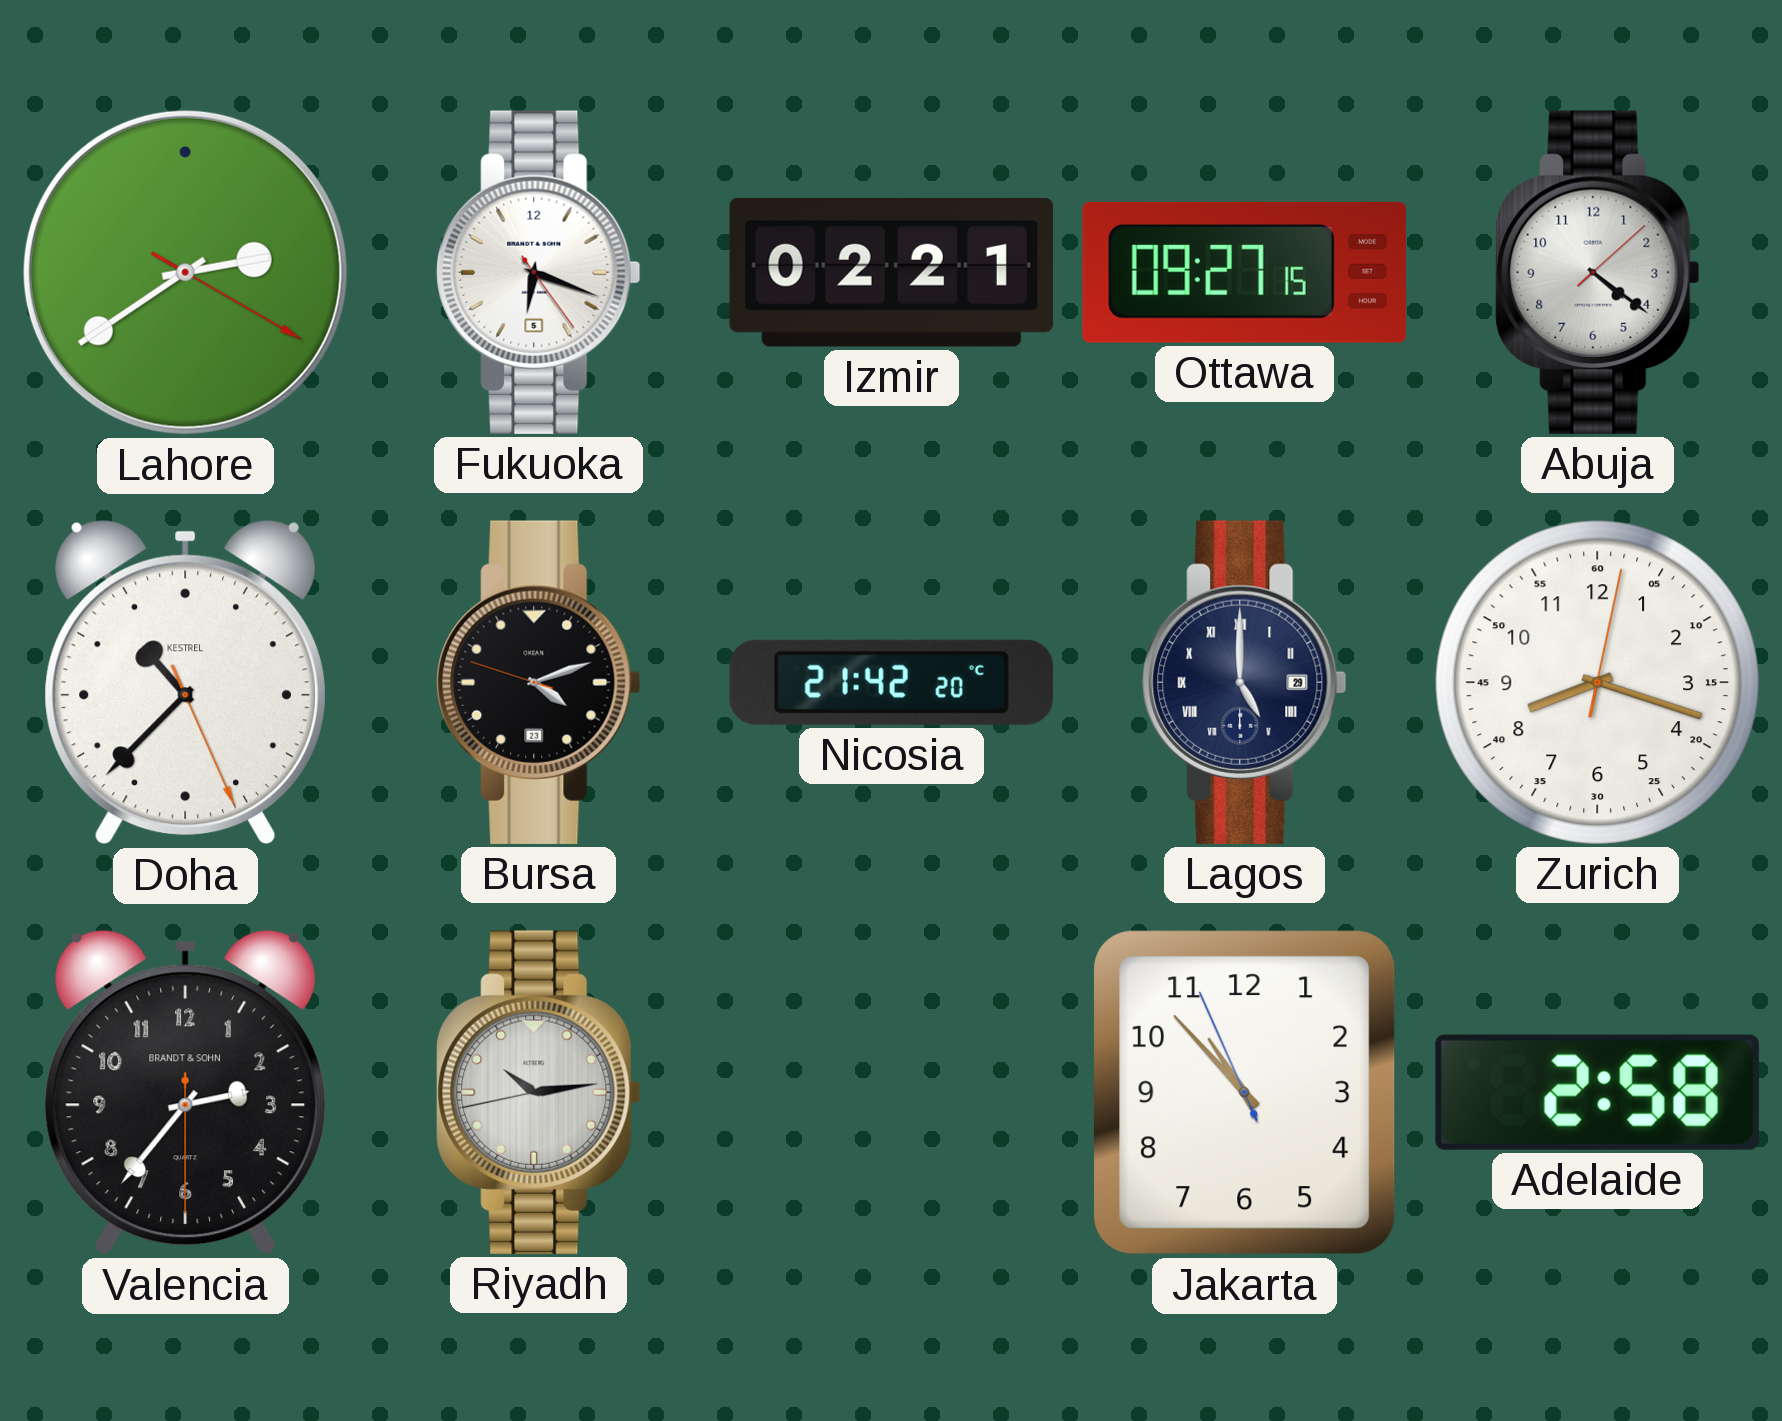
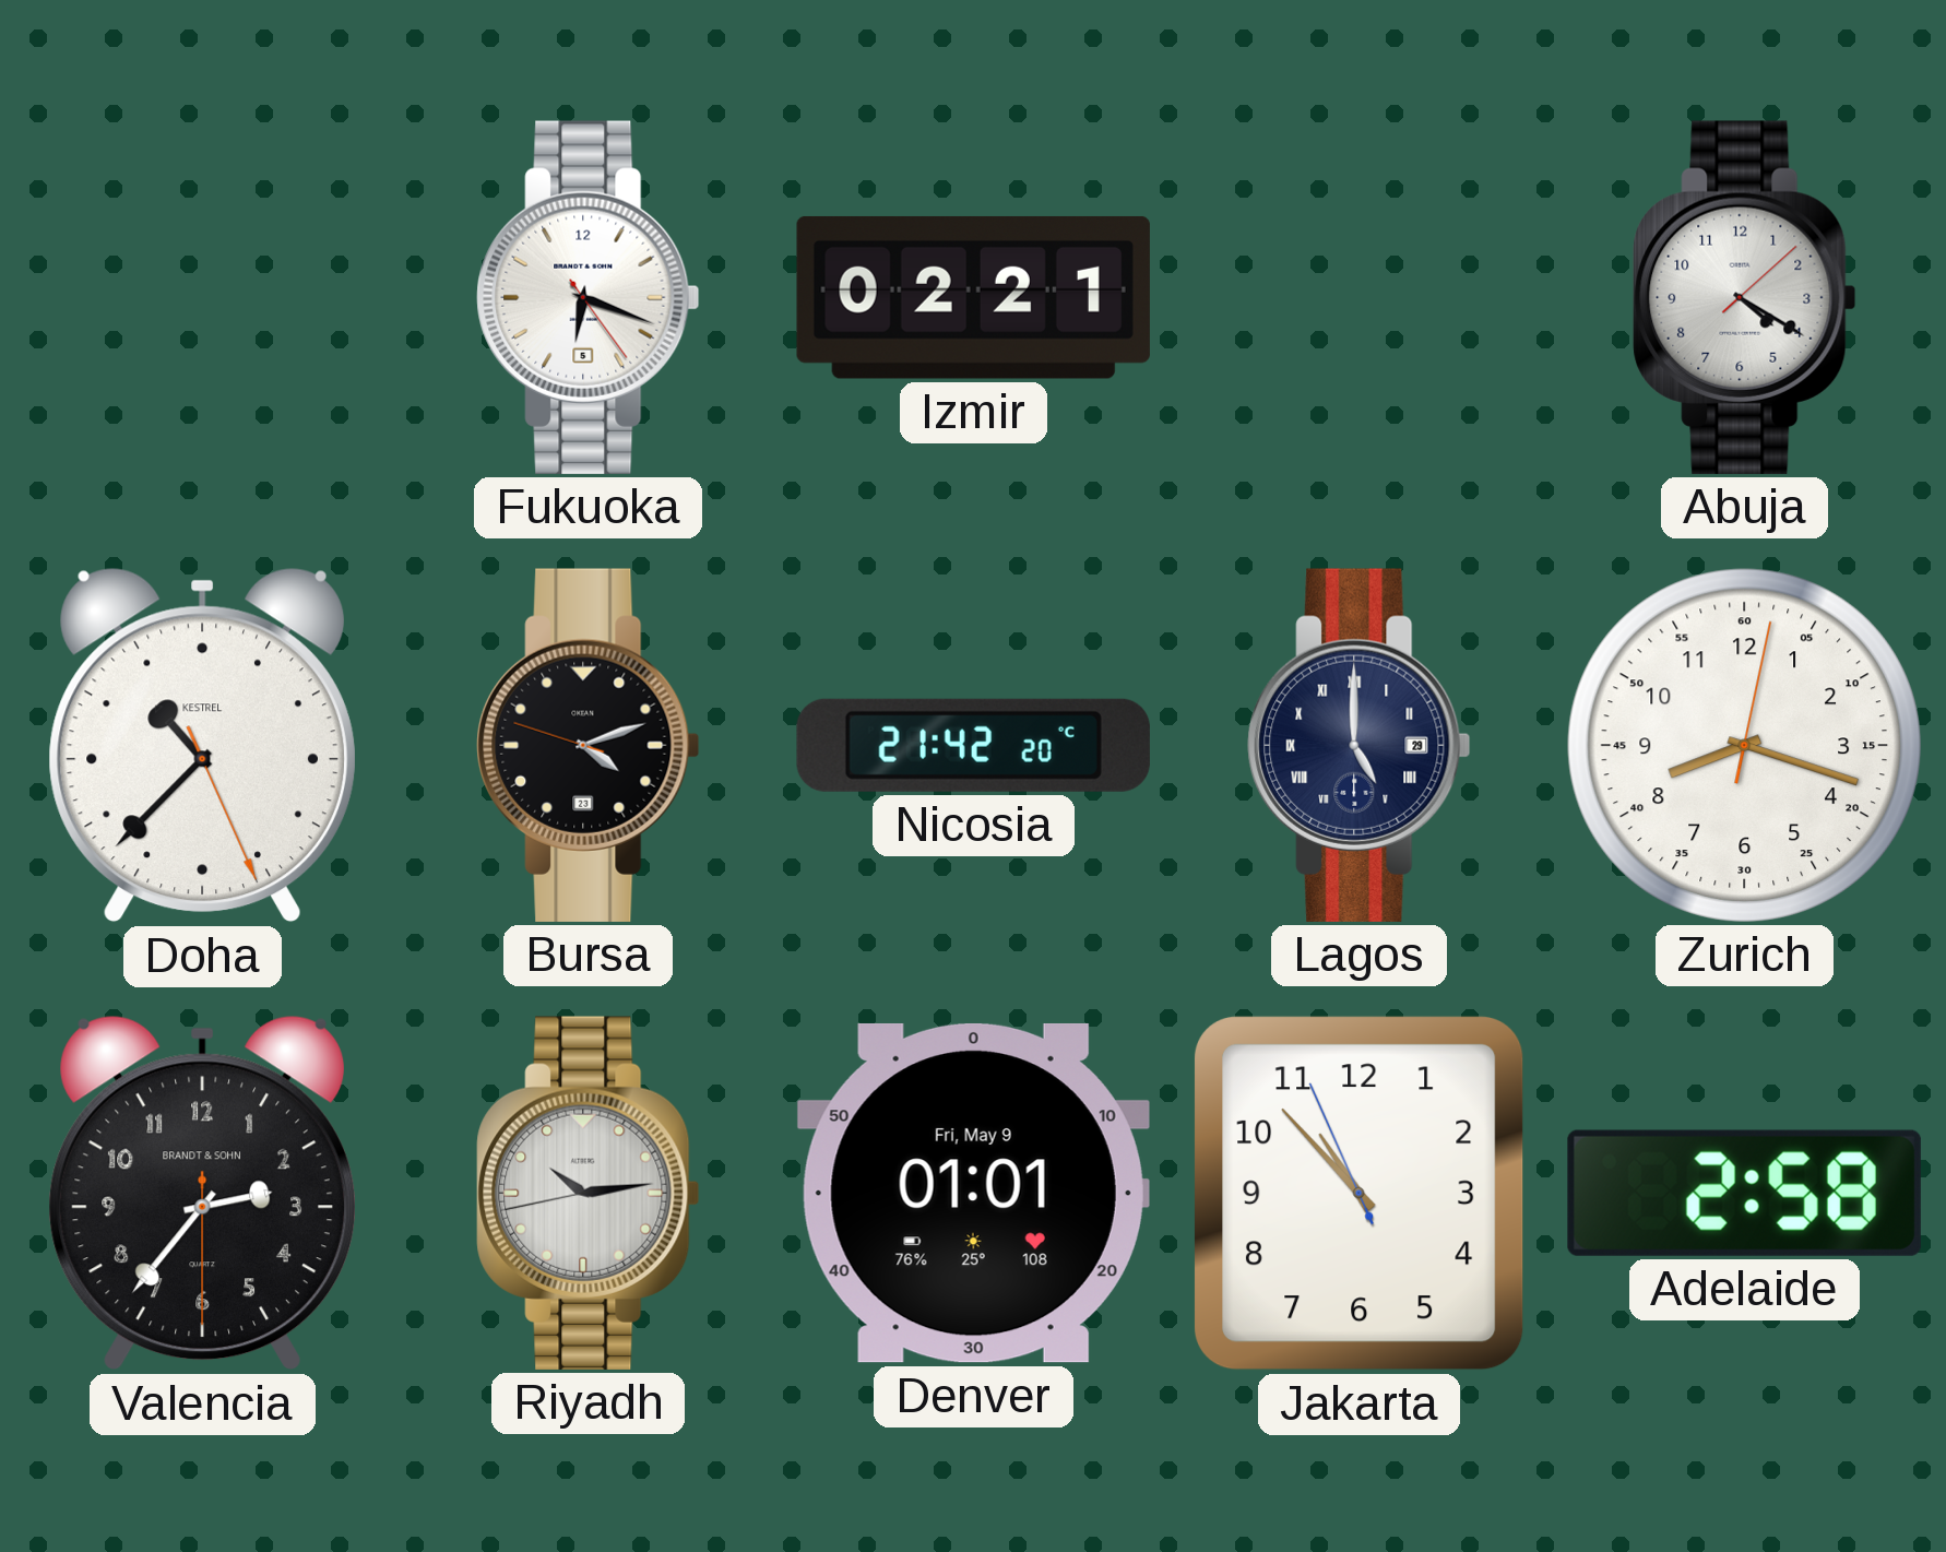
Lahore: 2:39 -> none
Ottawa: 09:27 -> none
Abuja: 4:21 -> 4:20
Denver: none -> 01:01
